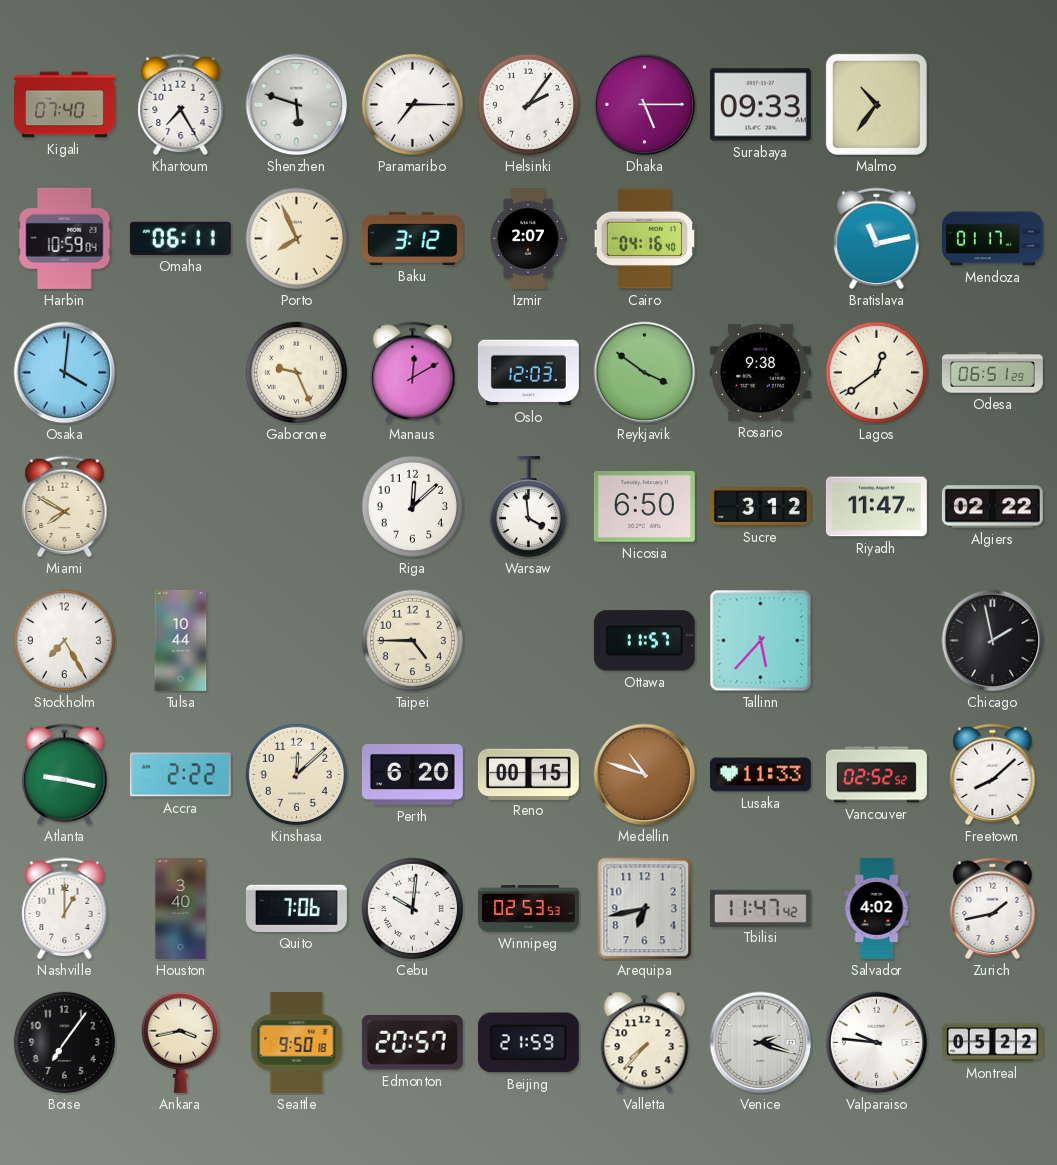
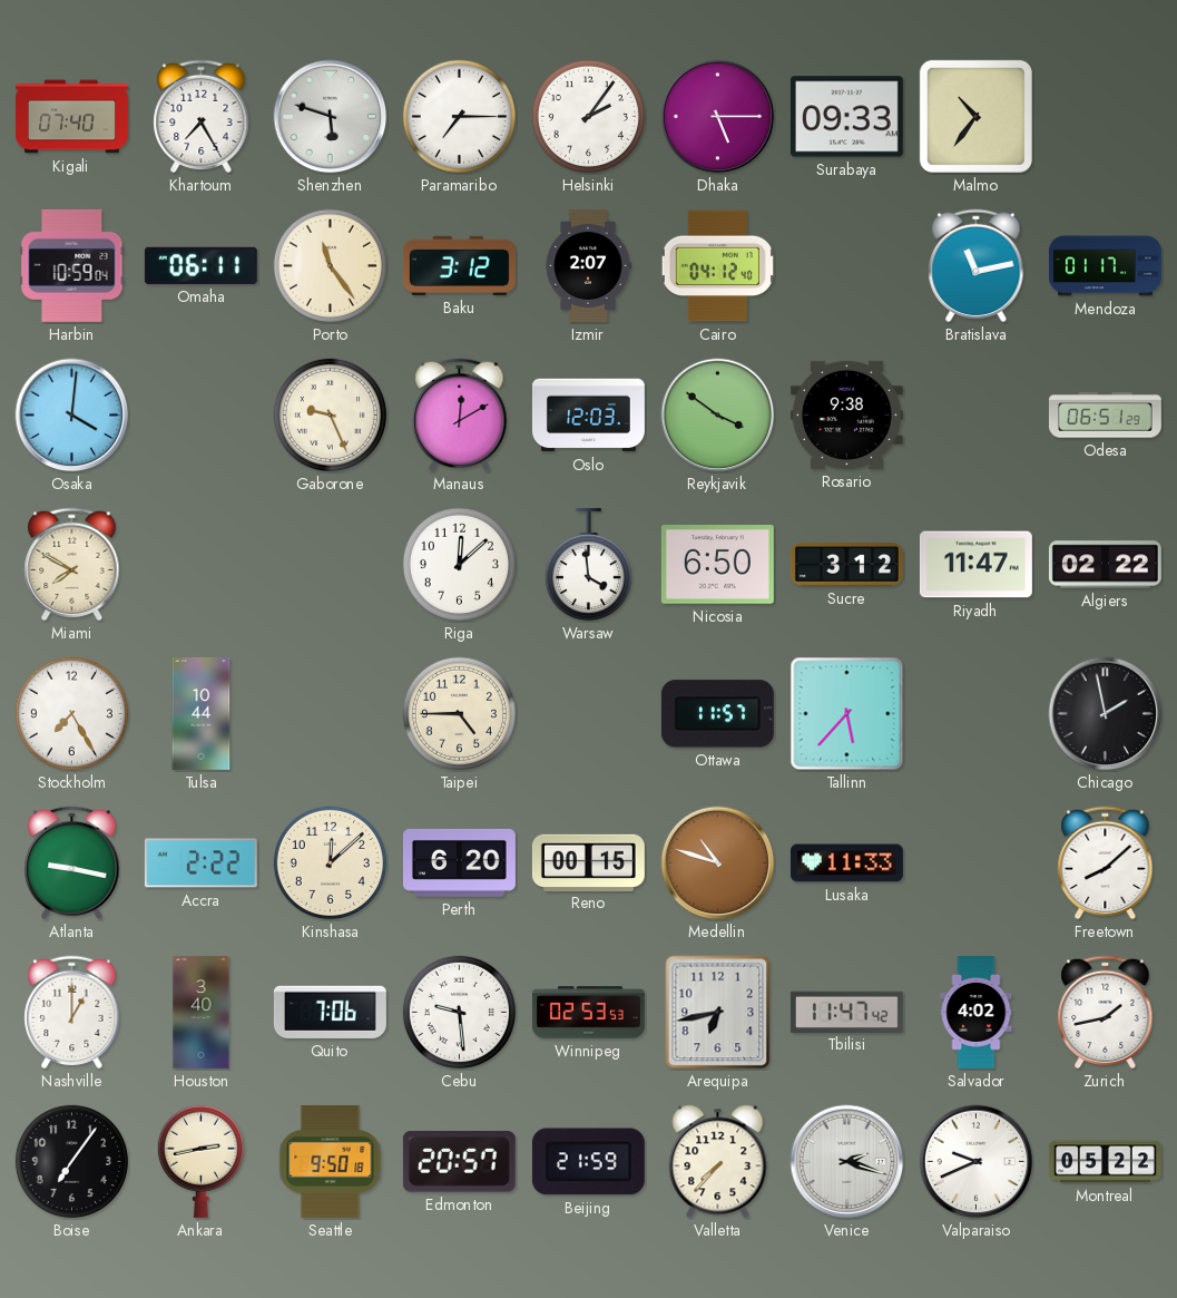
Porto: 7:56 -> 11:24
Cairo: 04:16 -> 04:12
Lagos: 12:39 -> none
Vancouver: 02:52 -> none
Cebu: 10:01 -> 9:29
Ankara: 3:43 -> 2:43
Valparaiso: 9:46 -> 9:41
